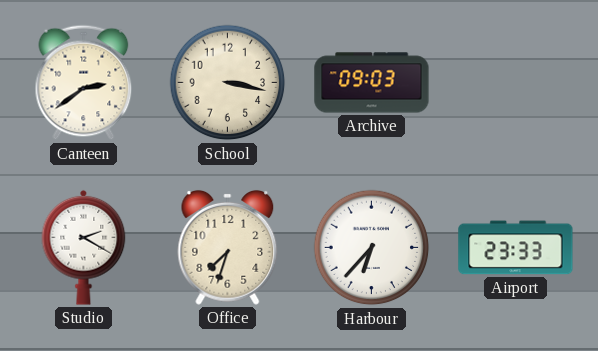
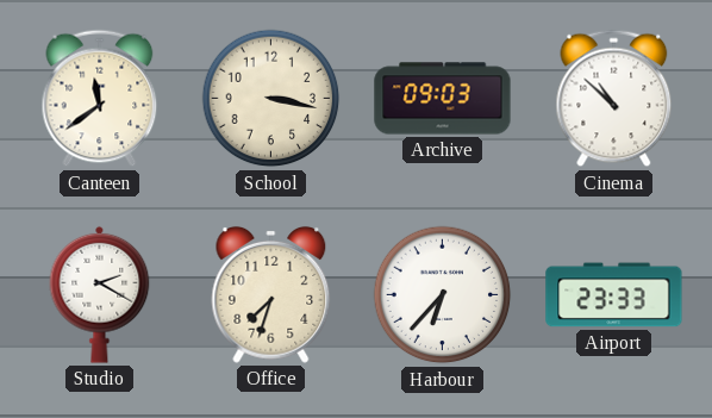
Canteen: 2:39 -> 11:39
Cinema: none -> 10:52
